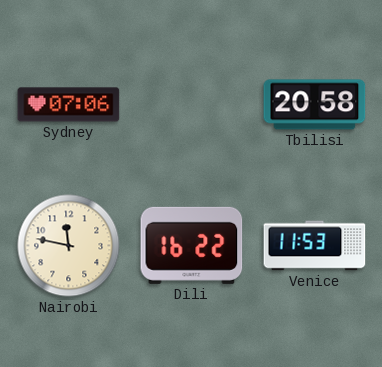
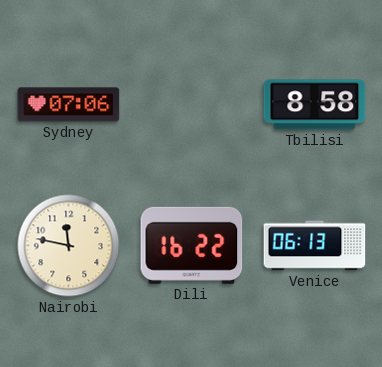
Tbilisi: 20:58 -> 8:58
Venice: 11:53 -> 06:13
